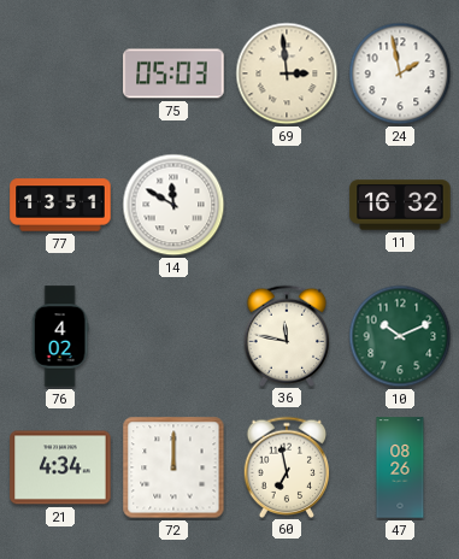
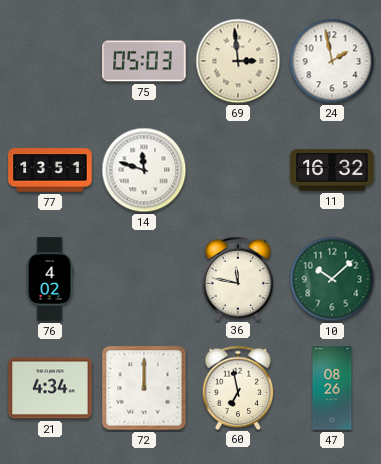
14: 11:50 -> 11:48
10: 10:11 -> 10:08
